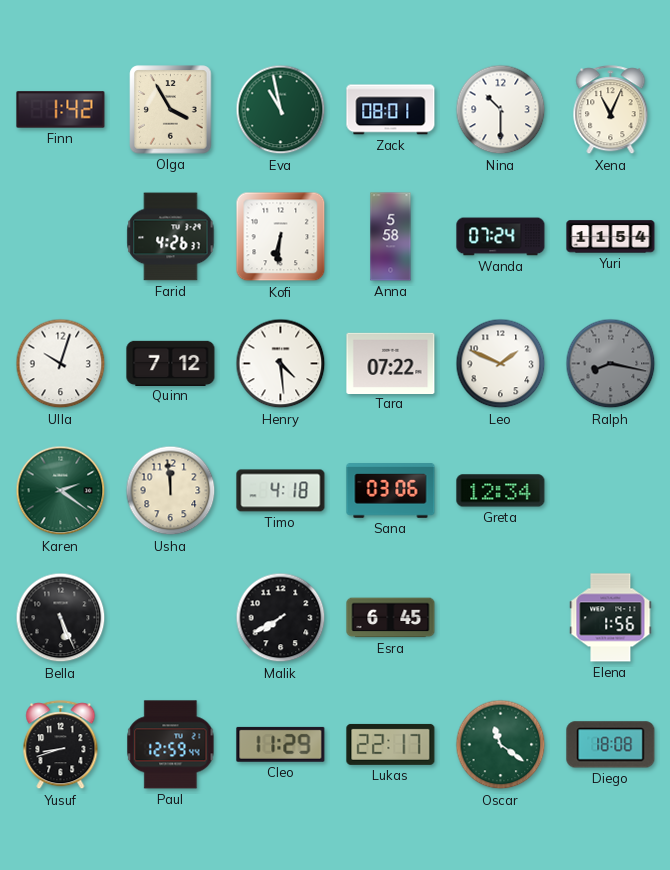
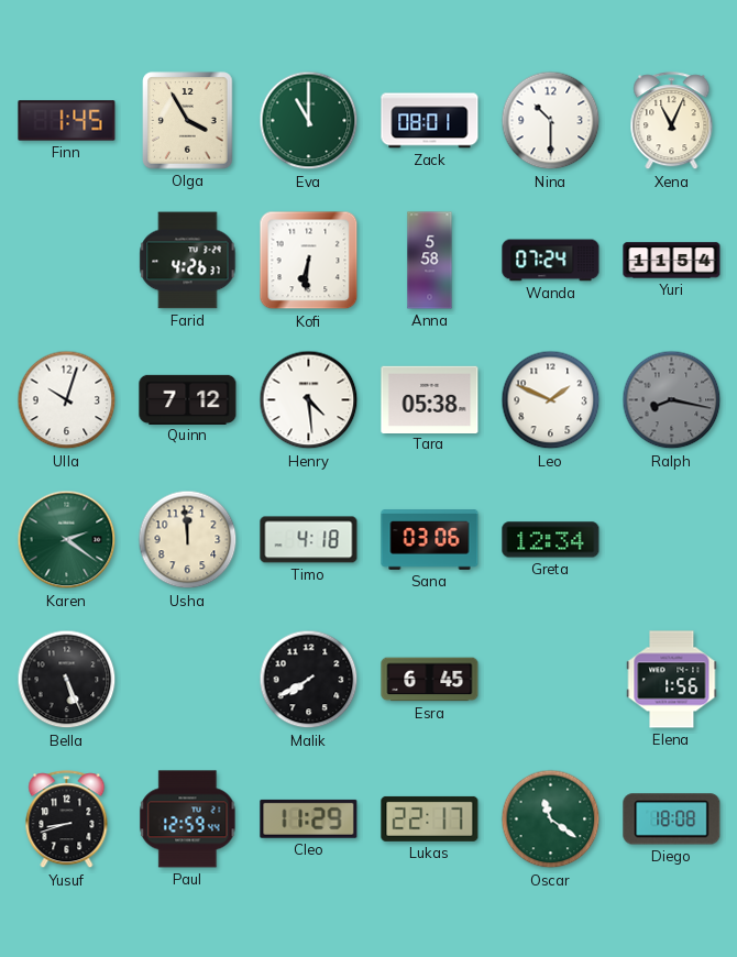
Finn: 1:42 -> 1:45
Eva: 10:58 -> 11:00
Tara: 07:22 -> 05:38
